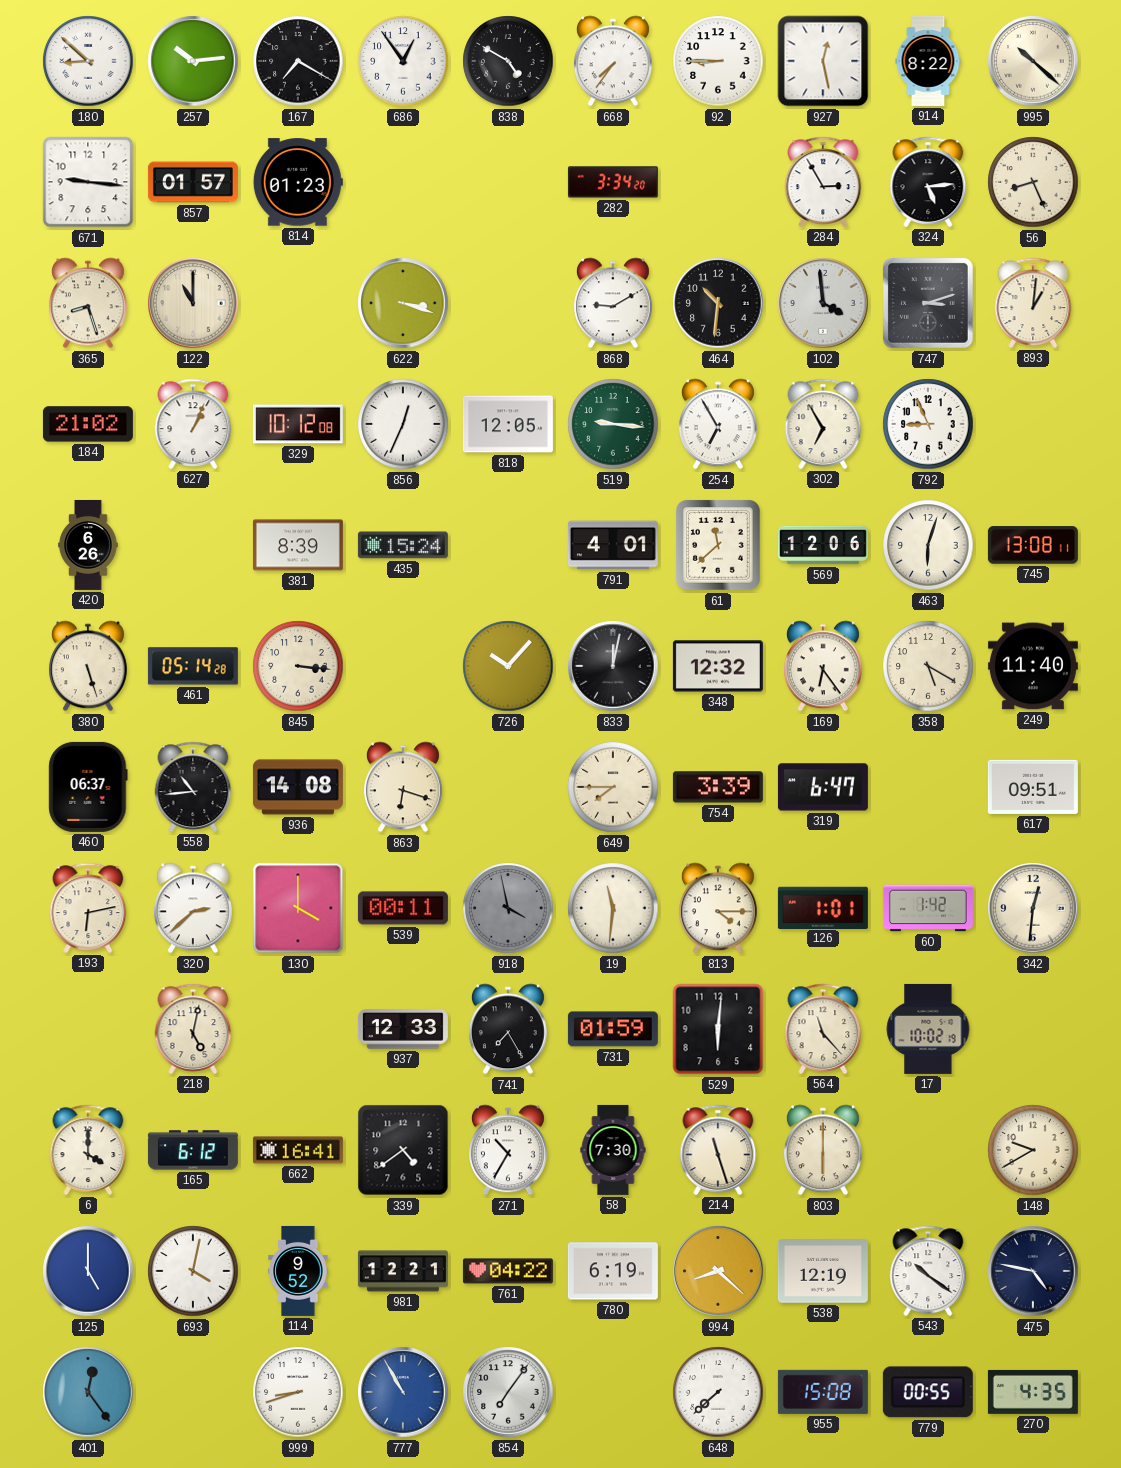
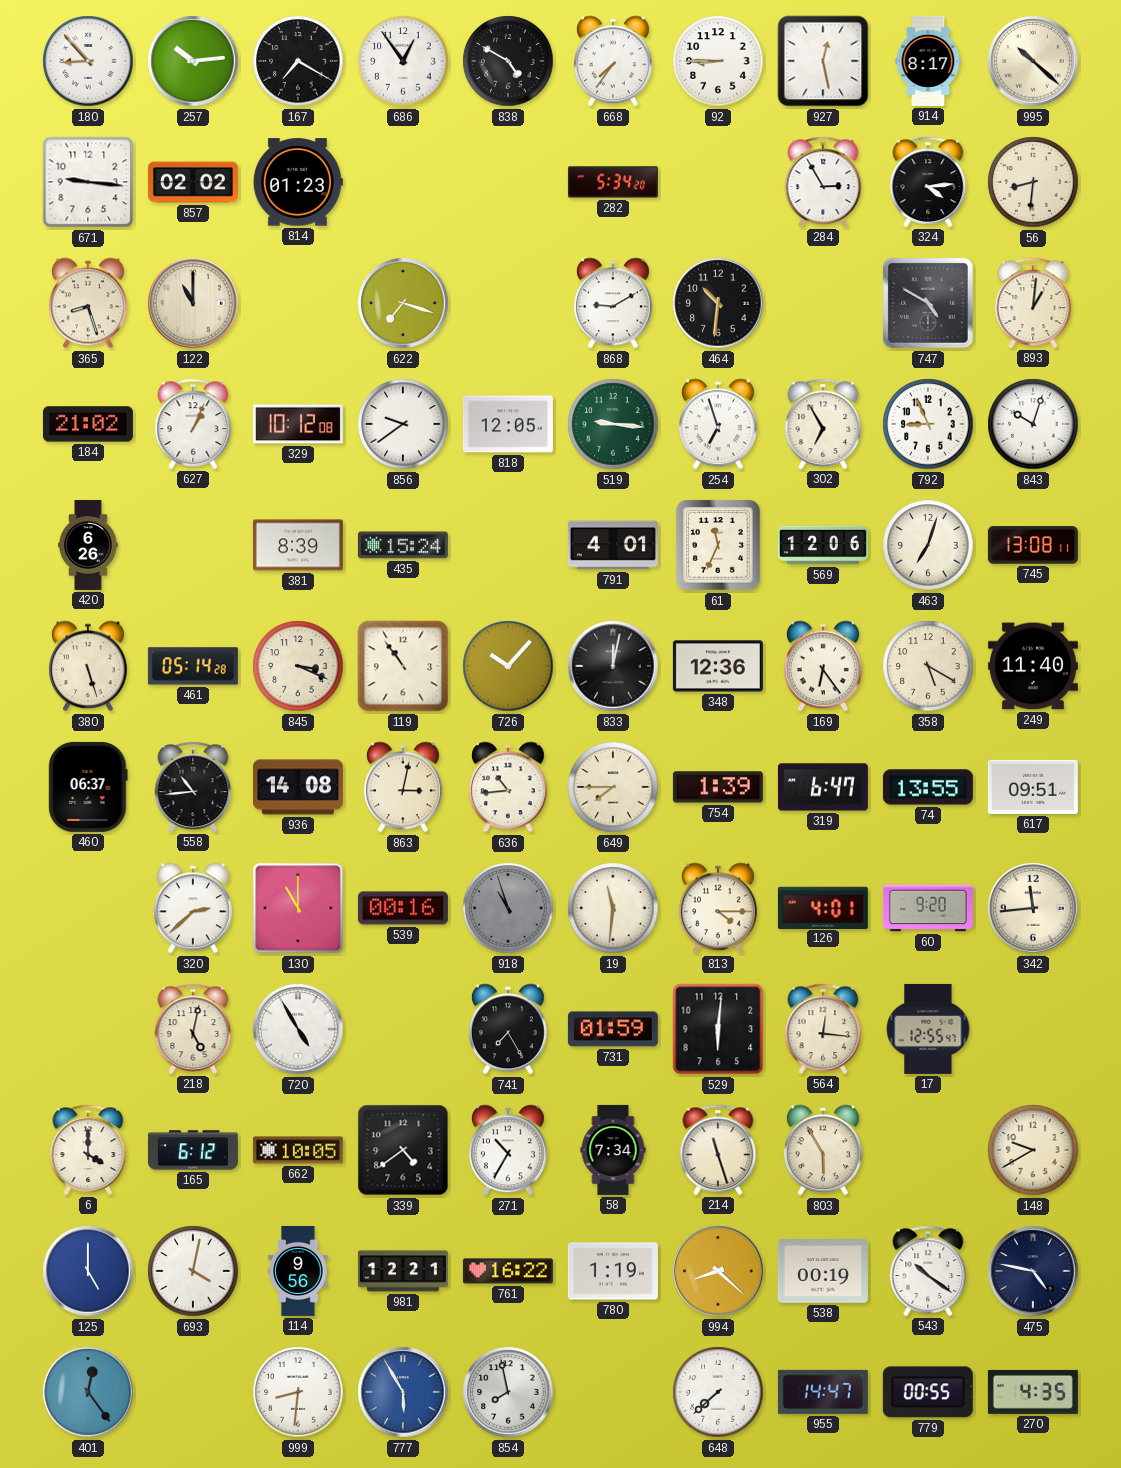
180: 8:52 -> 8:53
914: 8:22 -> 8:17
857: 01:57 -> 02:02
282: 3:34 -> 5:34
324: 5:14 -> 4:14
56: 8:26 -> 8:31
622: 3:18 -> 7:18
102: 3:59 -> none
747: 3:12 -> 4:50
856: 12:34 -> 9:39
254: 6:55 -> 6:57
843: none -> 10:03
61: 11:38 -> 11:34
463: 6:03 -> 7:03
845: 3:16 -> 3:19
119: none -> 10:54
348: 12:32 -> 12:36
863: 6:18 -> 3:02
636: none -> 10:44
754: 3:39 -> 1:39
74: none -> 13:55
193: 6:13 -> none
130: 4:00 -> 11:00
539: 00:11 -> 00:16
918: 3:58 -> 10:57
126: 1:01 -> 4:01
60: 1:42 -> 9:20
342: 12:31 -> 11:44
720: none -> 4:55
937: 12:33 -> none
564: 11:23 -> 12:16
17: 10:02 -> 12:55
662: 16:41 -> 10:05
58: 7:30 -> 7:34
803: 6:00 -> 5:55
114: 9:52 -> 9:56
761: 04:22 -> 16:22
780: 6:19 -> 1:19
538: 12:19 -> 00:19
999: 8:42 -> 8:31
777: 10:55 -> 5:55
854: 7:06 -> 7:58
955: 15:08 -> 14:47
